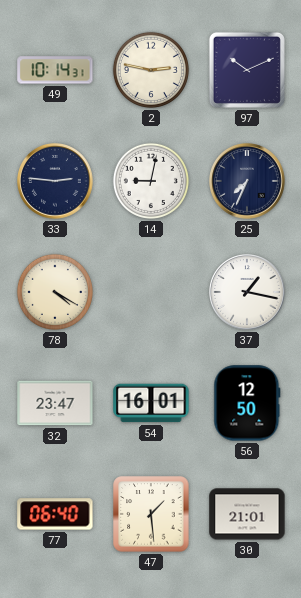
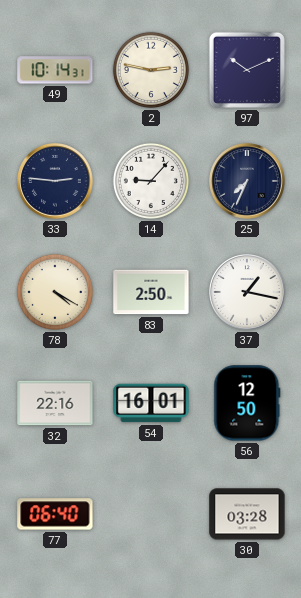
14: 9:02 -> 9:07
83: none -> 2:50
32: 23:47 -> 22:16
47: 1:29 -> none
30: 21:01 -> 03:28
